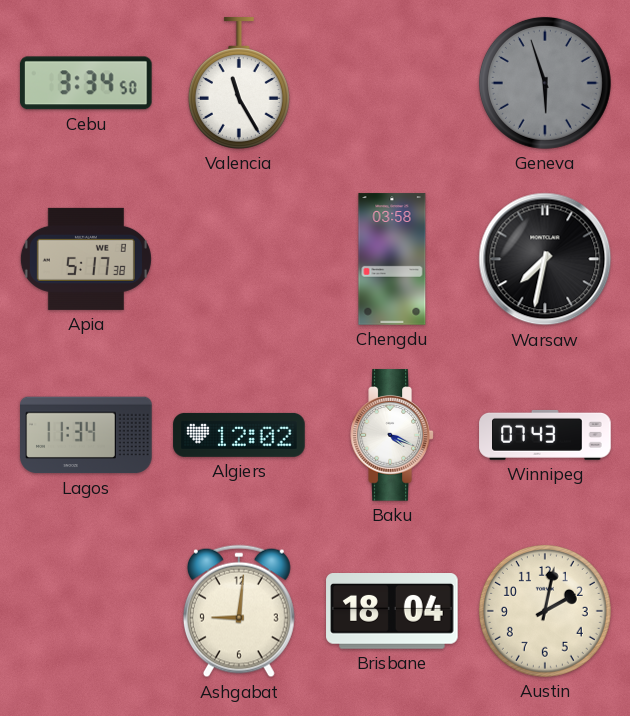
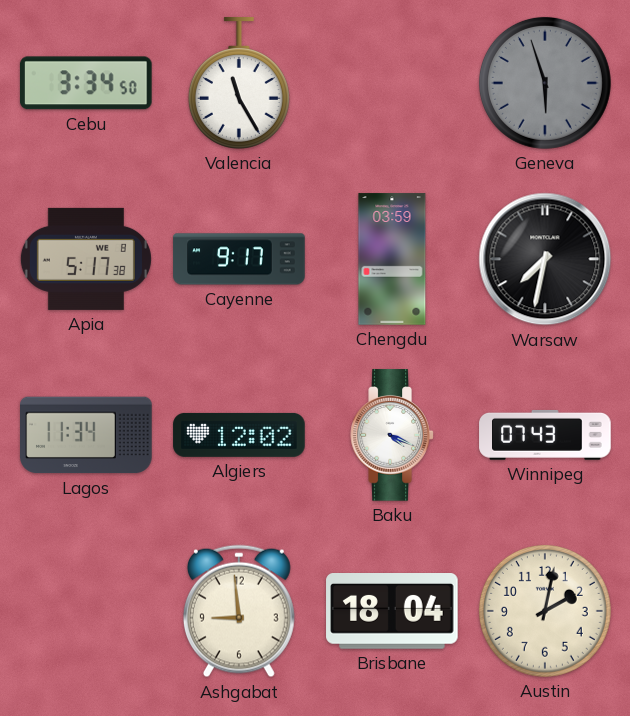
Cayenne: none -> 9:17
Chengdu: 03:58 -> 03:59
Ashgabat: 9:01 -> 8:59
